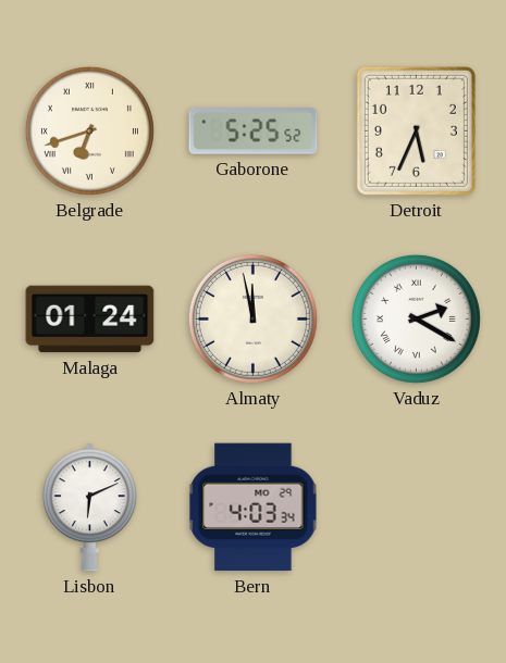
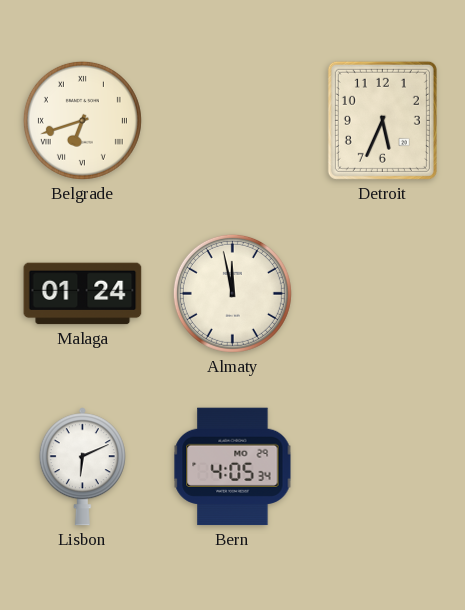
Gaborone: 5:25 -> none
Vaduz: 2:20 -> none
Bern: 4:03 -> 4:05
